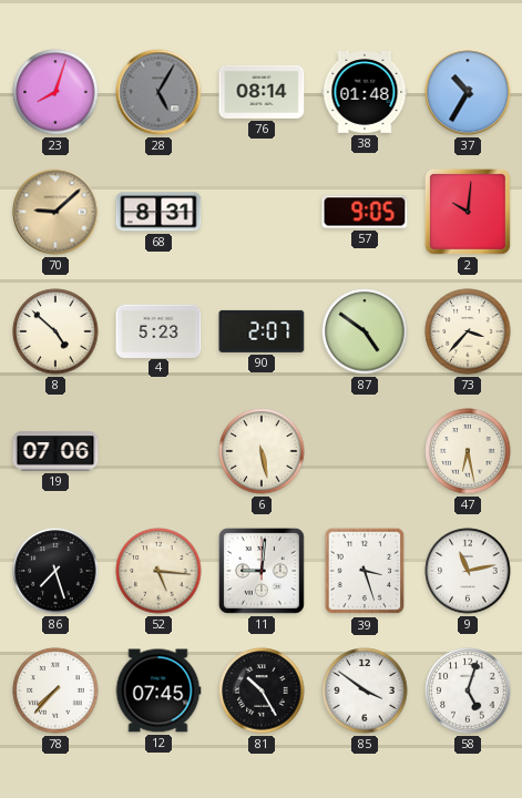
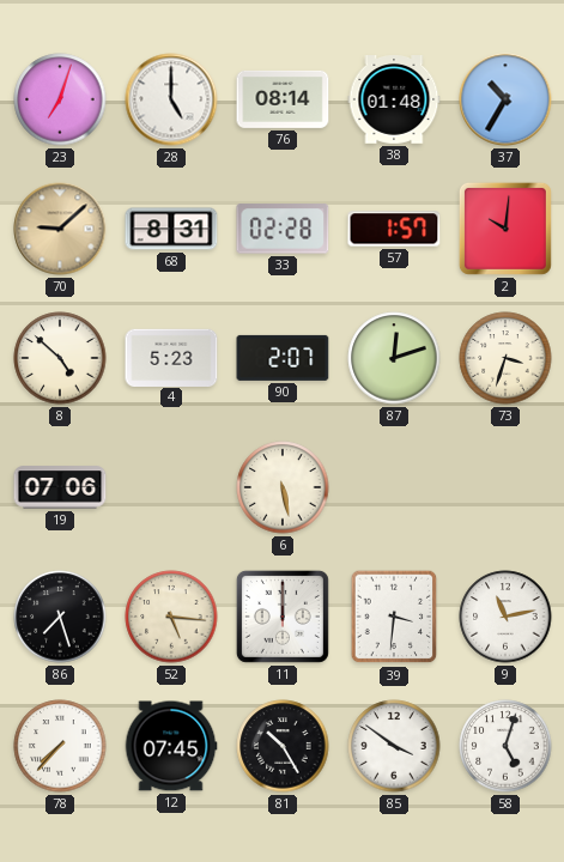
23: 8:03 -> 7:03
28: 5:05 -> 5:00
28 dial: grey -> white
33: none -> 02:28
57: 9:05 -> 1:57
87: 4:51 -> 12:12
73: 3:37 -> 3:33
47: 6:28 -> none
11: 9:01 -> 12:00
39: 3:27 -> 3:31
